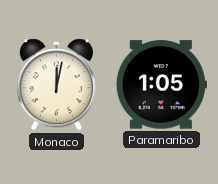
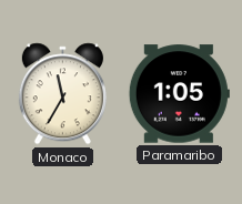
Monaco: 12:02 -> 11:35
